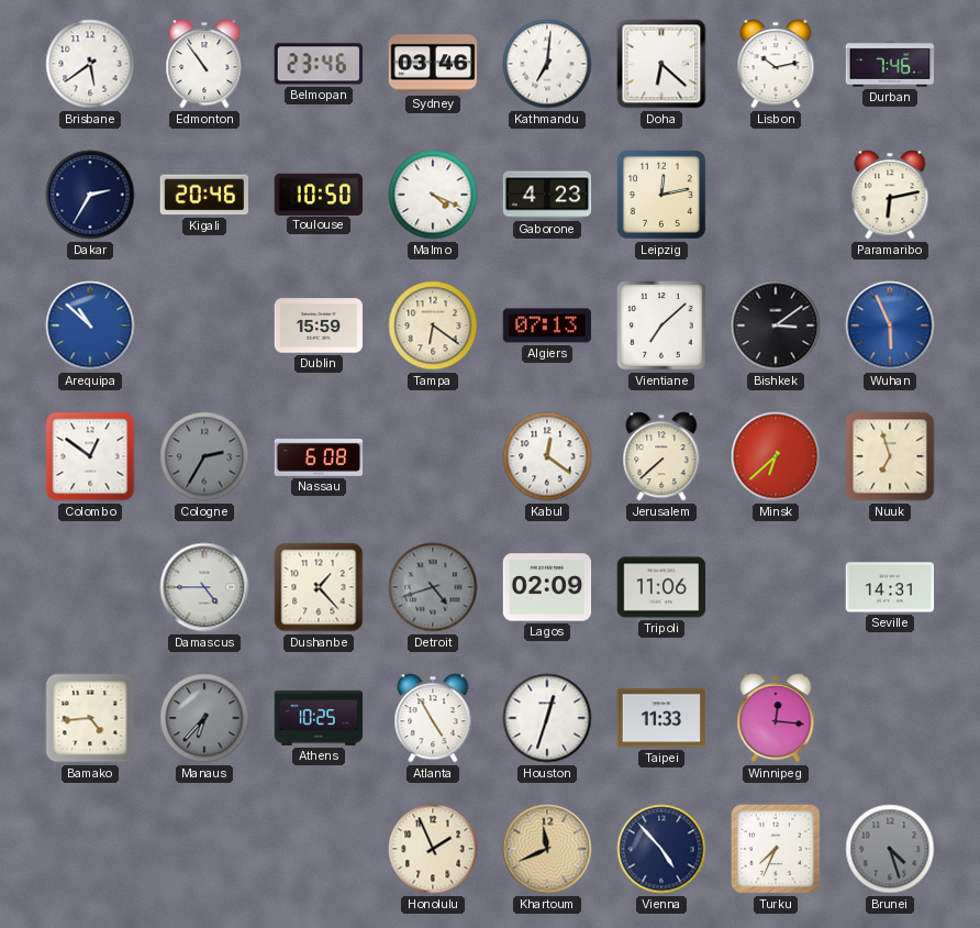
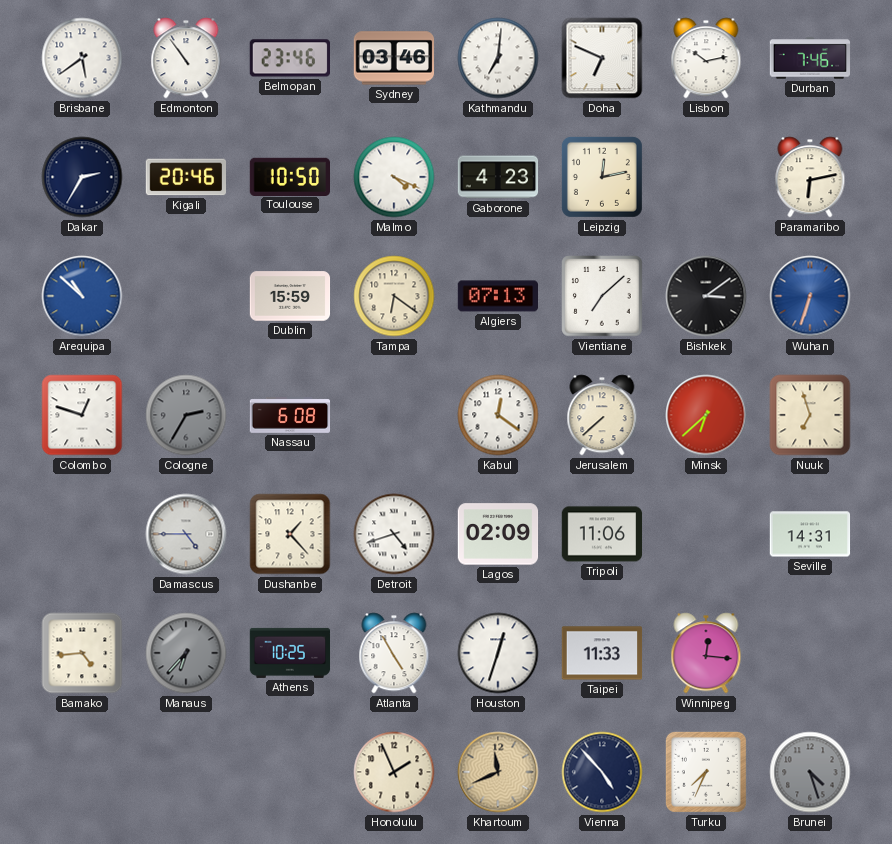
Doha: 6:22 -> 6:49
Wuhan: 5:56 -> 6:33
Colombo: 12:51 -> 12:48
Detroit dial: grey -> white
